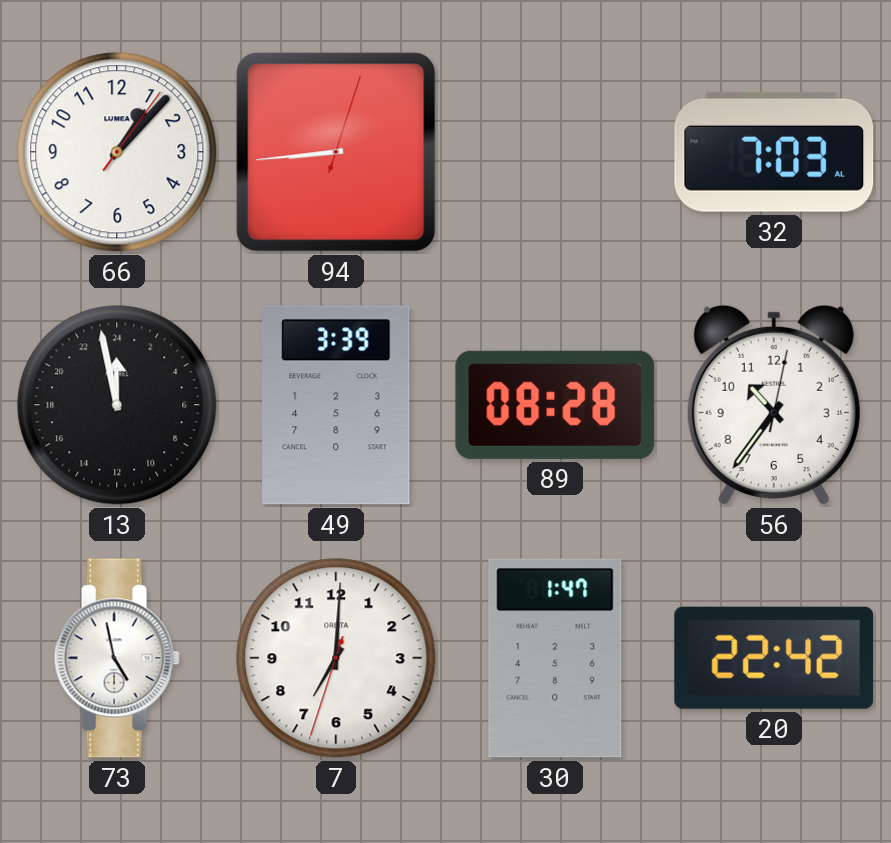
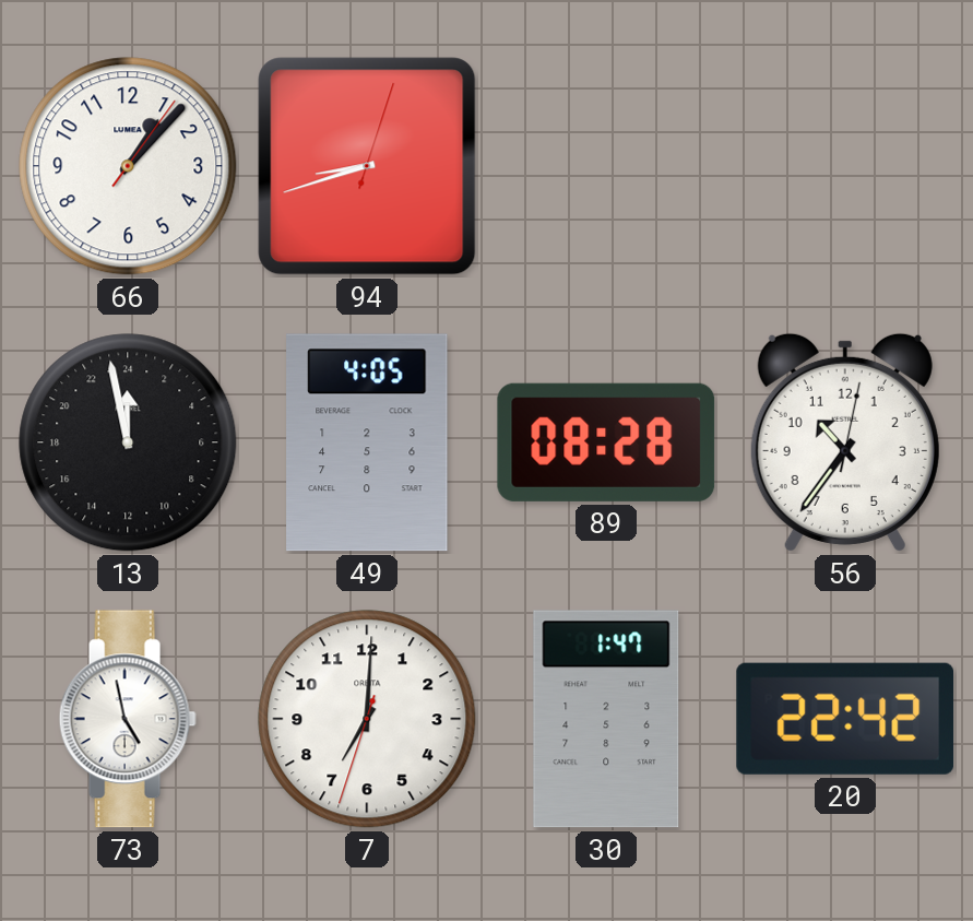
94: 8:44 -> 8:42
32: 7:03 -> none
49: 3:39 -> 4:05
